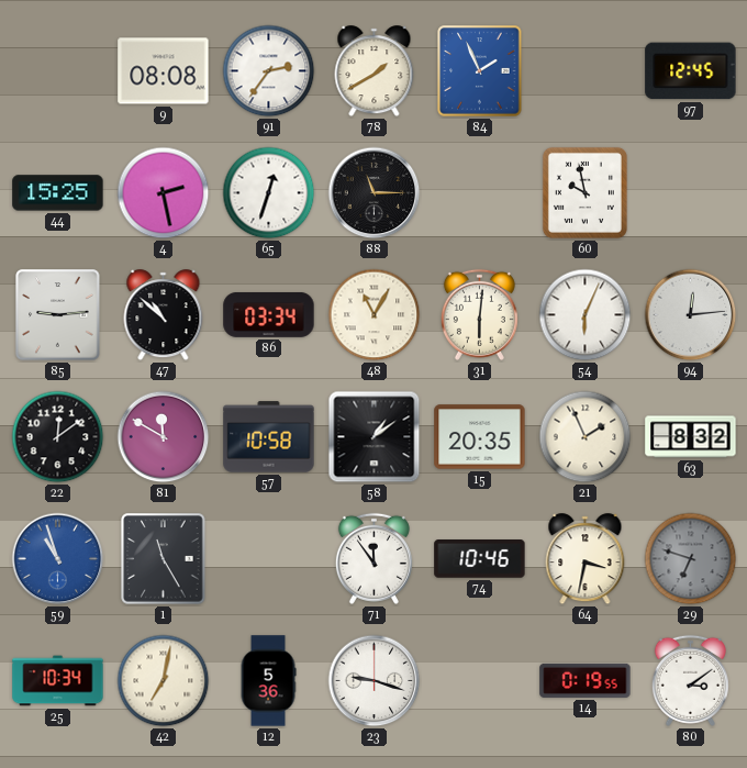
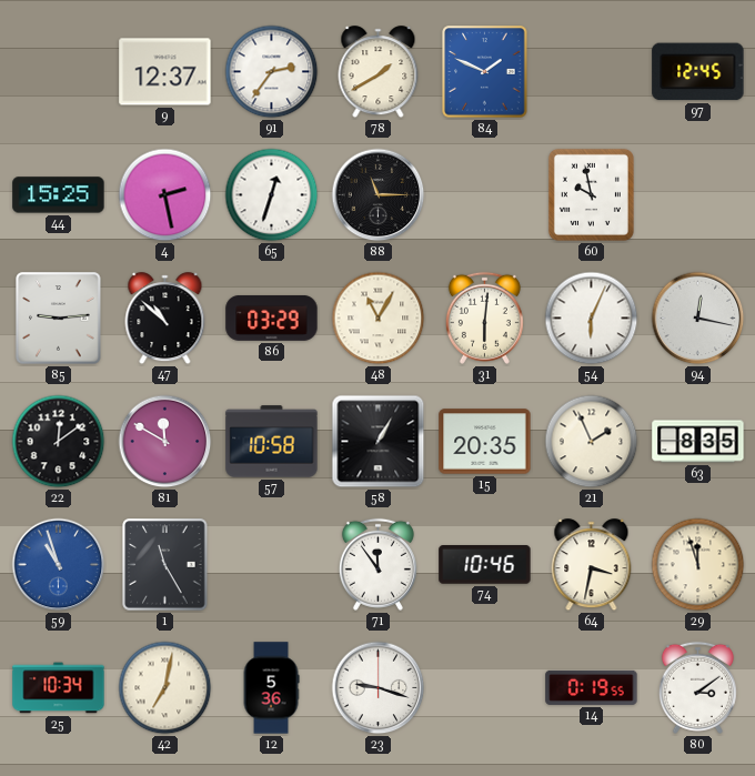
9: 08:08 -> 12:37
84: 1:56 -> 1:49
86: 03:34 -> 03:29
94: 12:14 -> 12:17
58: 1:09 -> 1:05
63: 8:32 -> 8:35
29: 6:48 -> 11:57
29 dial: grey -> cream
